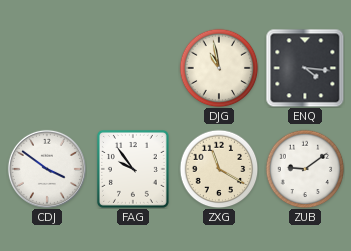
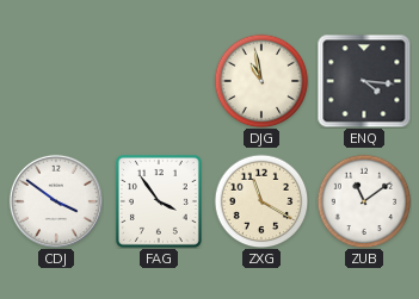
FAG: 9:54 -> 3:54
ZUB: 9:09 -> 11:09
